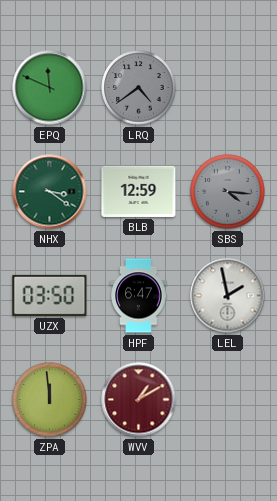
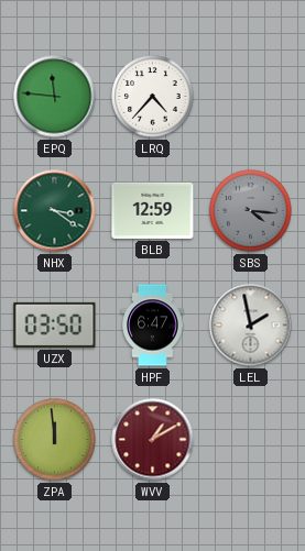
EPQ: 11:49 -> 11:46
LRQ: 4:39 -> 4:37
LRQ dial: grey -> white
